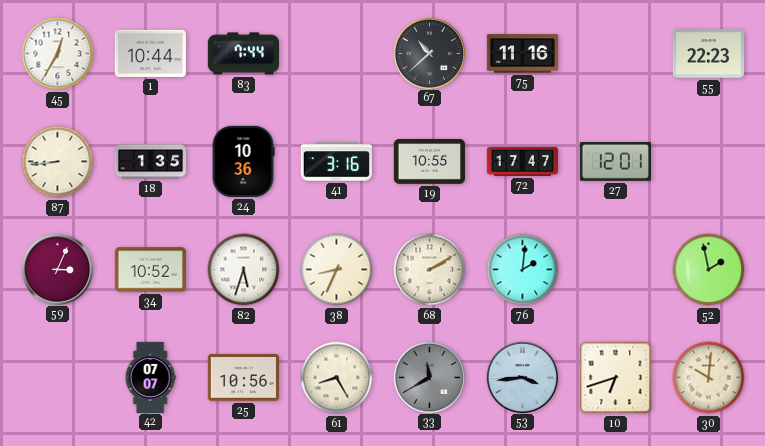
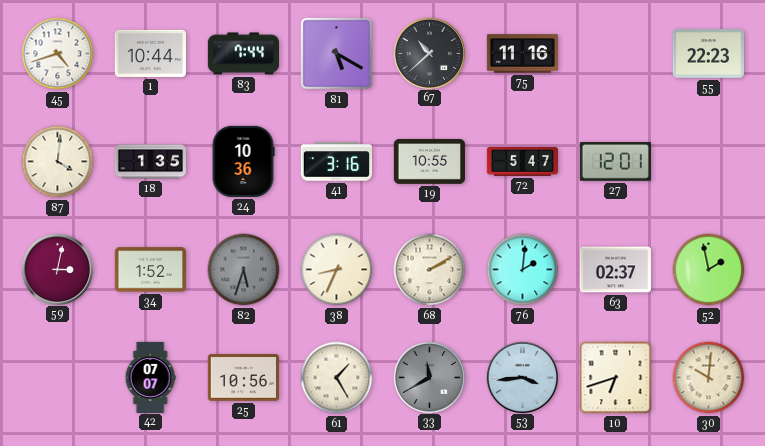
45: 12:35 -> 4:42
81: none -> 5:20
87: 8:44 -> 4:01
72: 17:47 -> 5:47
59: 3:04 -> 3:02
34: 10:52 -> 1:52
82 dial: white -> grey
63: none -> 02:37
61: 8:25 -> 1:25
